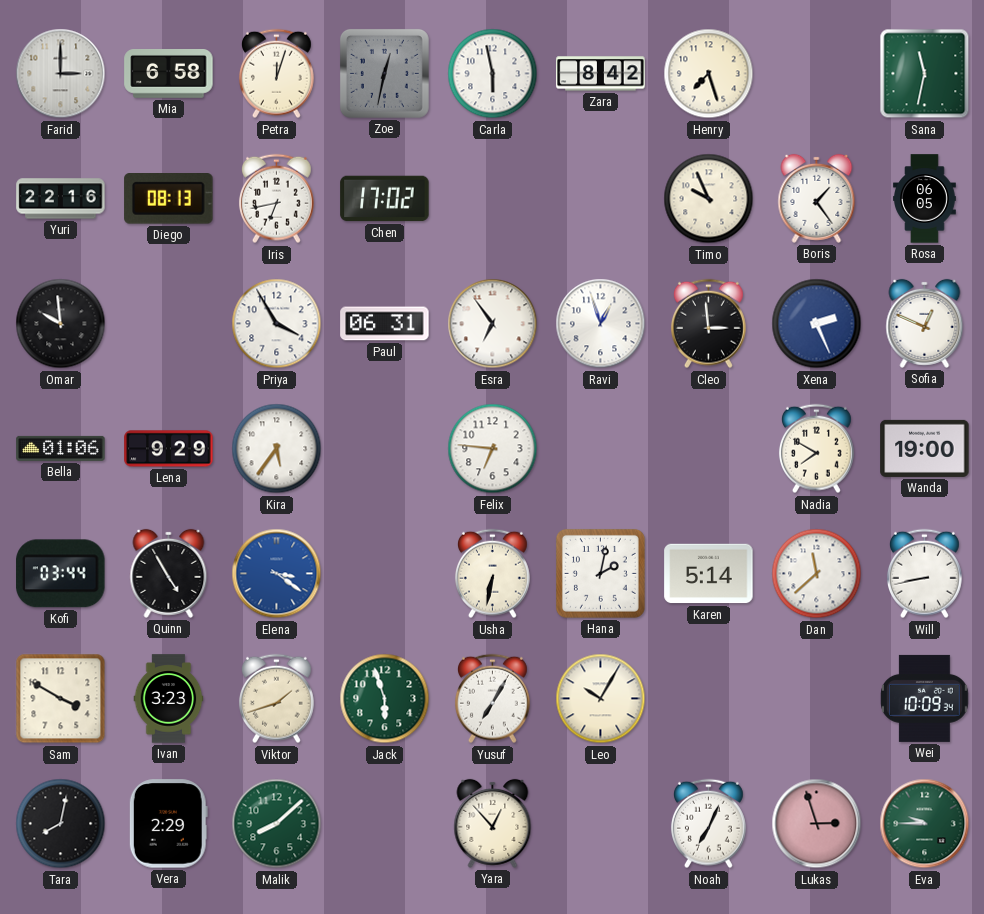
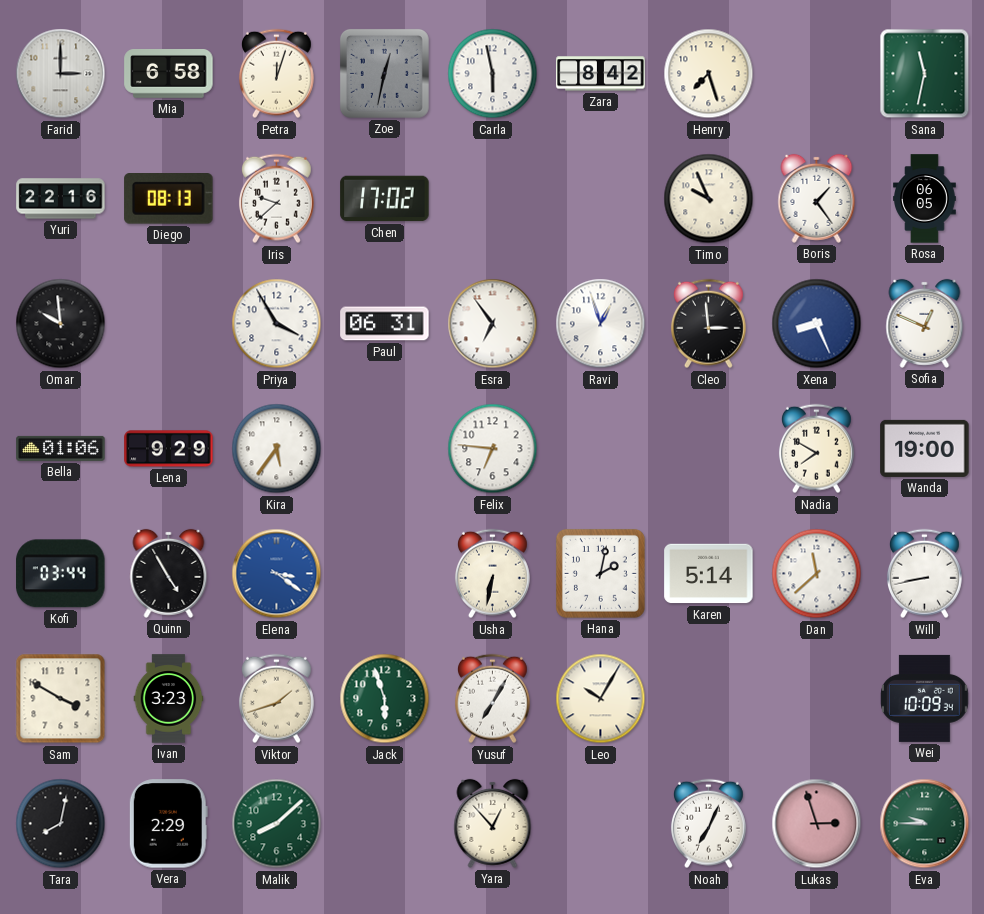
Iris: 6:43 -> 9:38
Xena: 2:26 -> 8:26
